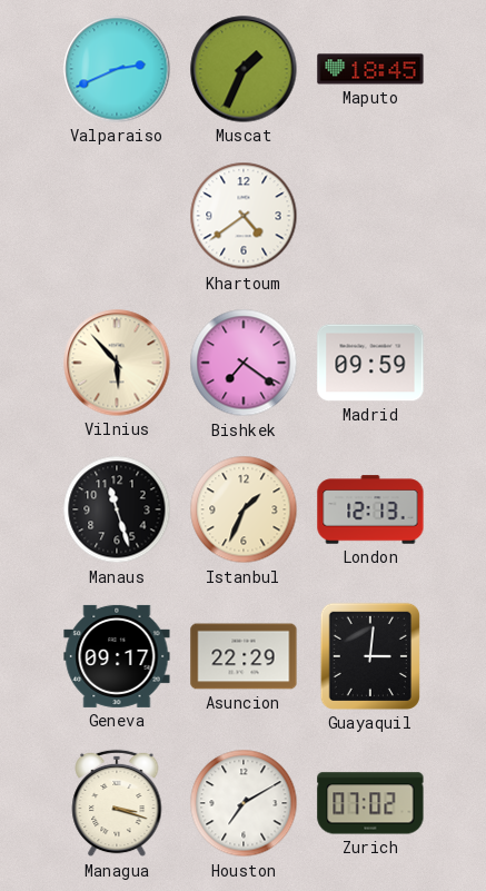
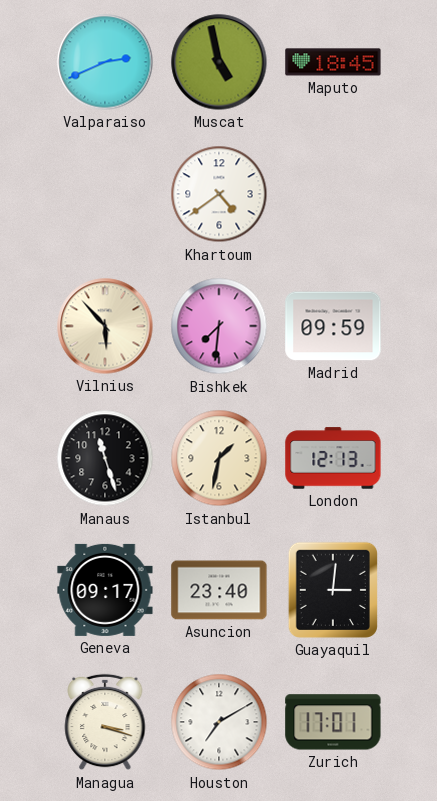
Muscat: 1:34 -> 4:58
Bishkek: 7:21 -> 7:31
Istanbul: 1:34 -> 1:32
Asuncion: 22:29 -> 23:40
Zurich: 07:02 -> 17:01
